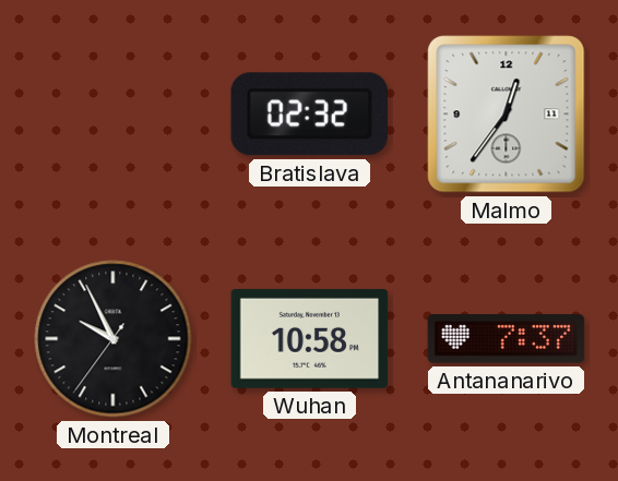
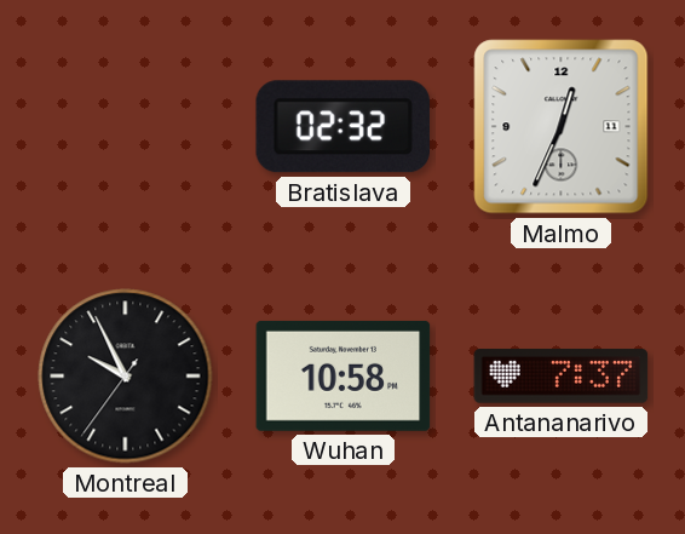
Malmo: 12:36 -> 12:34
